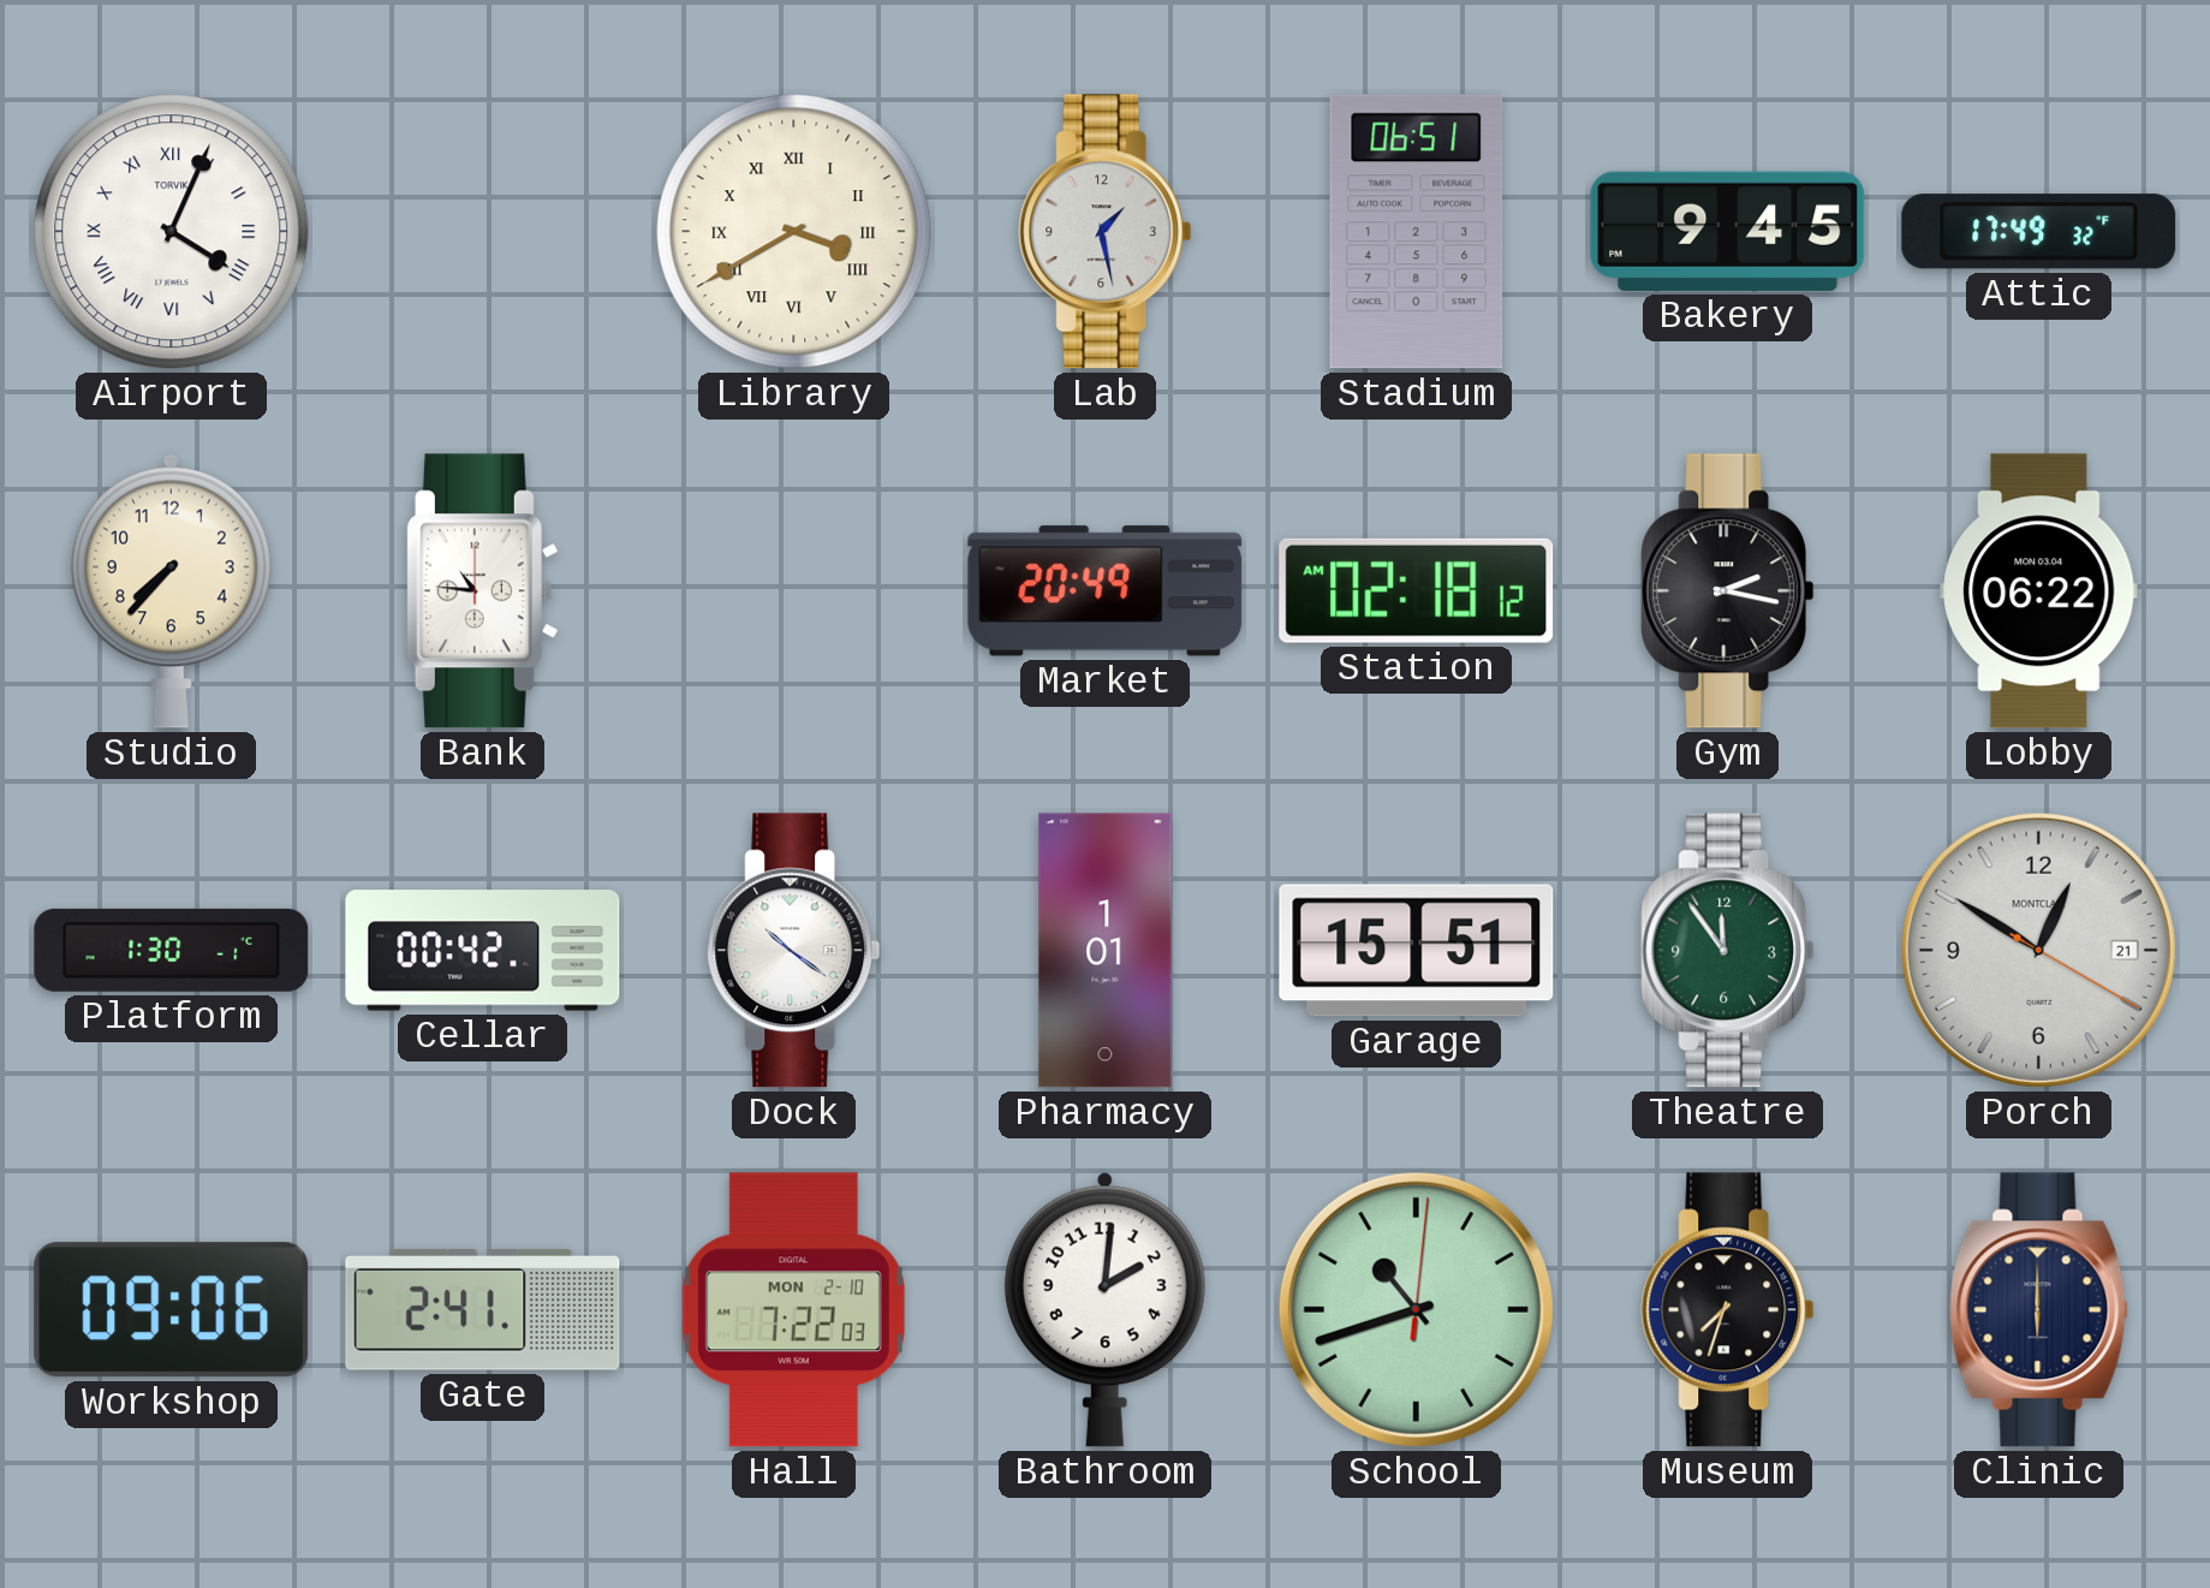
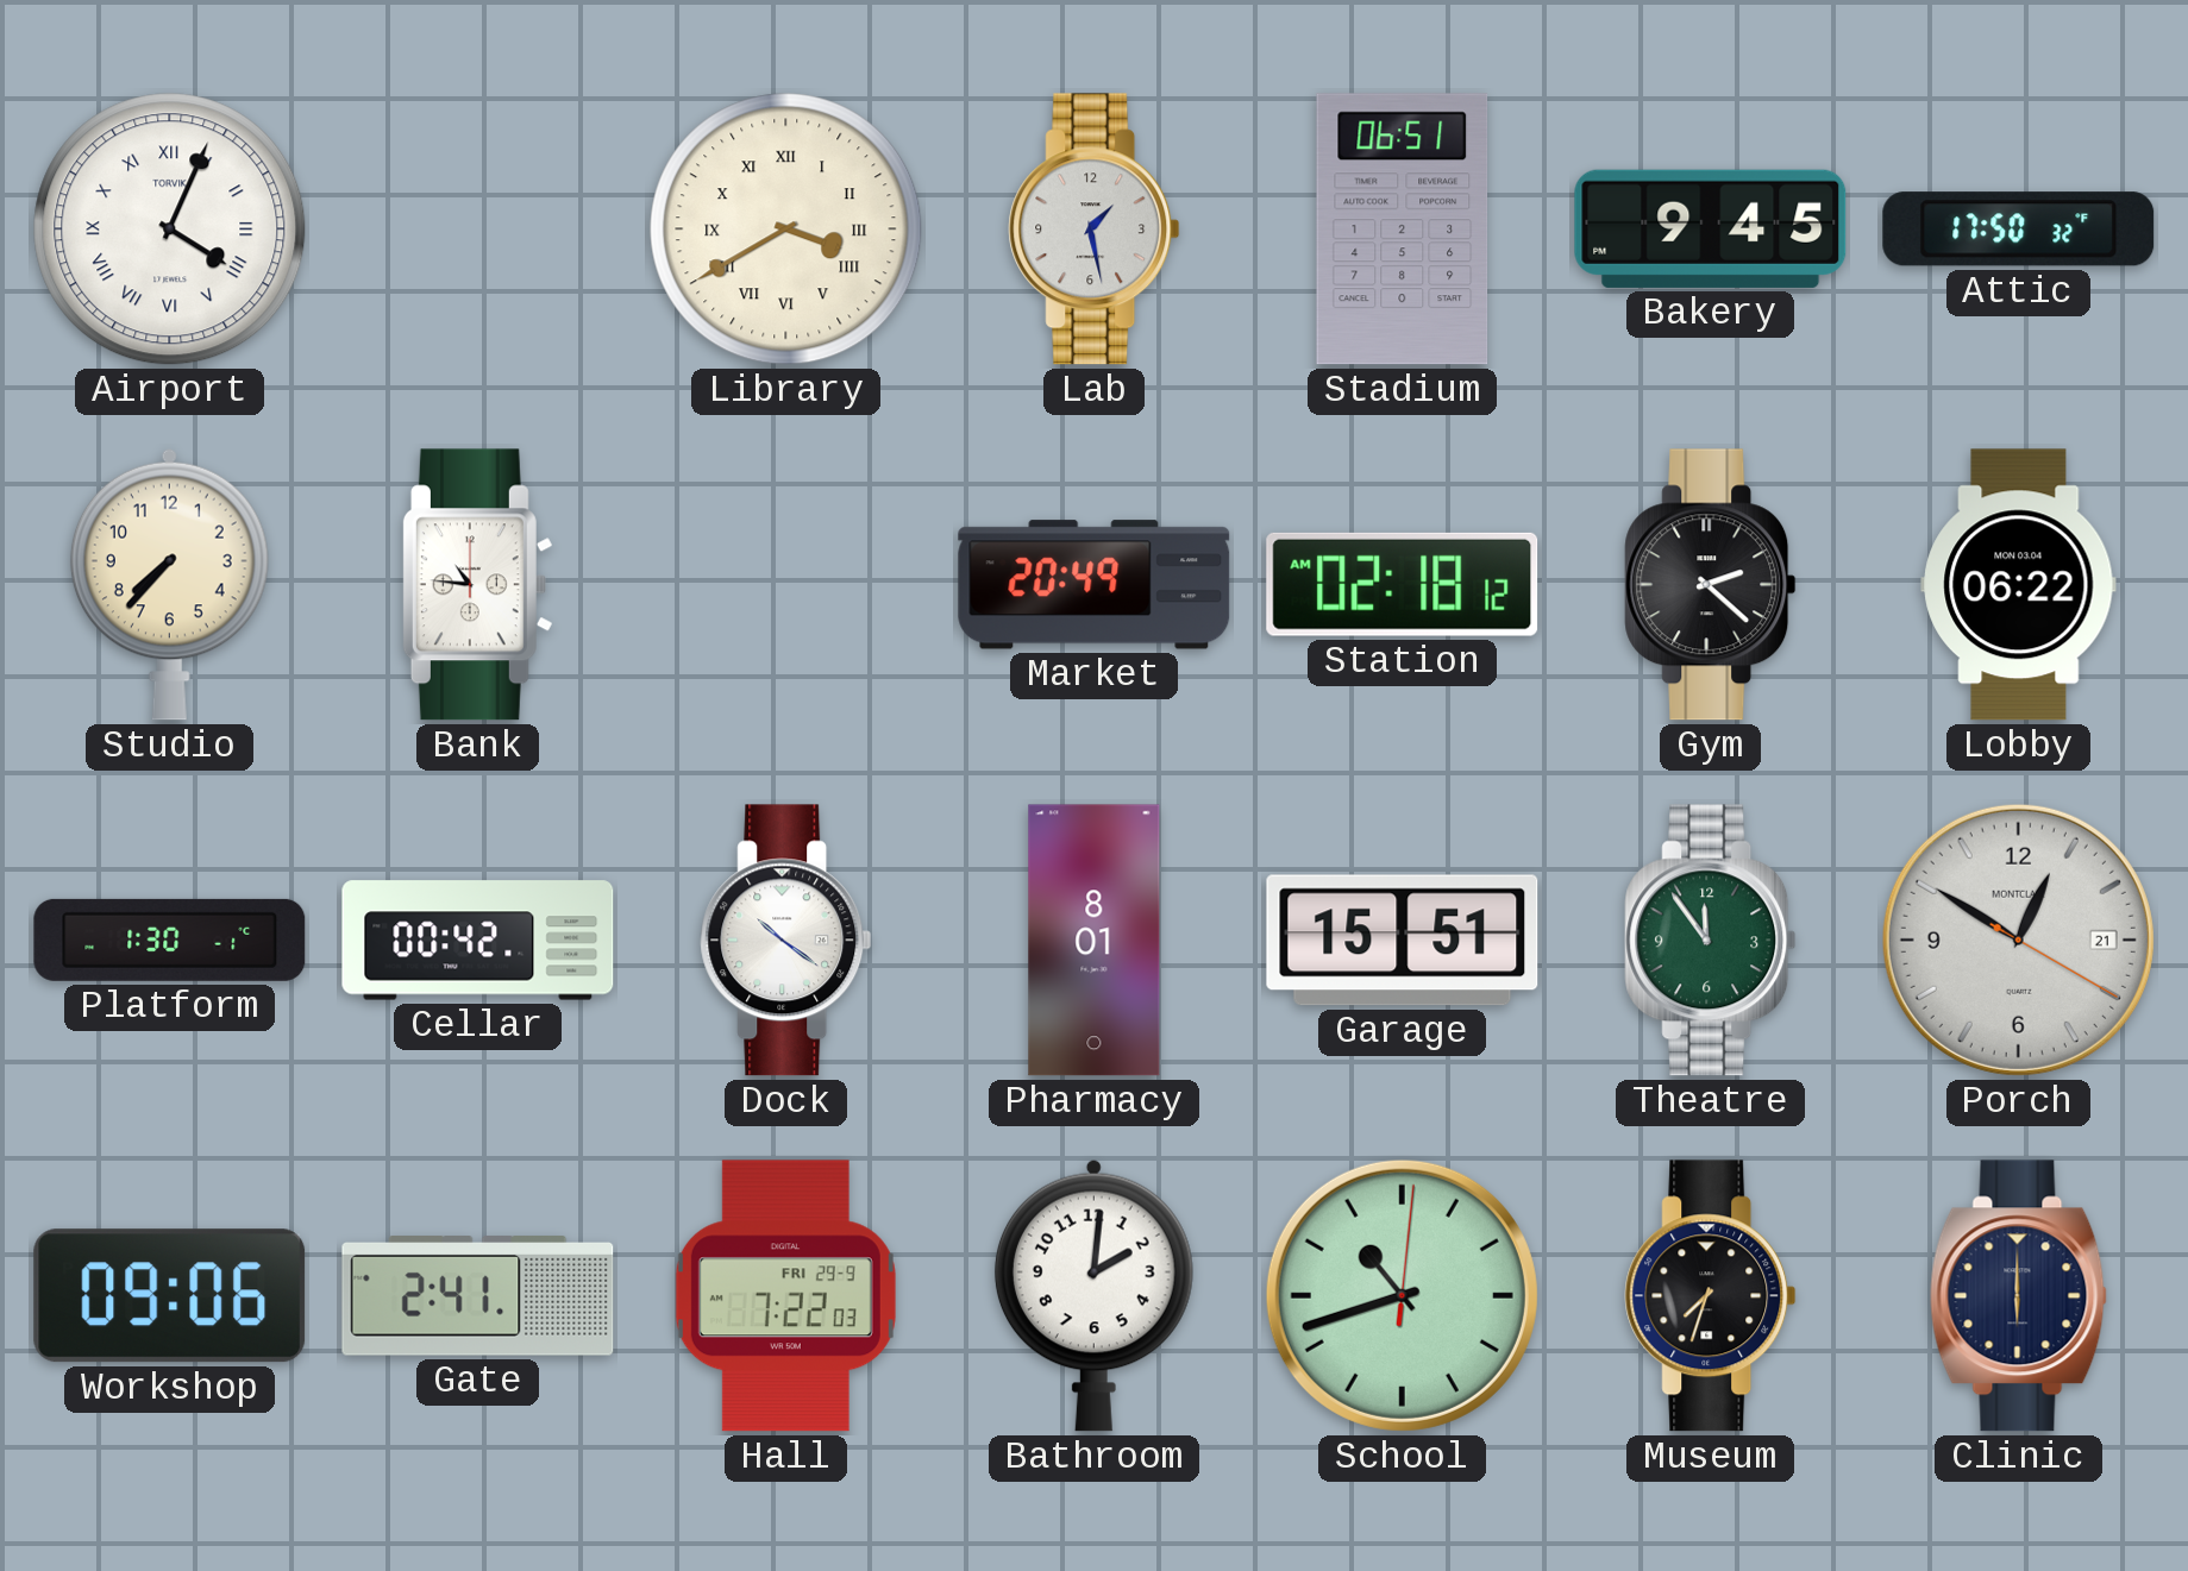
Attic: 17:49 -> 17:50
Gym: 2:17 -> 2:22
Pharmacy: 1:01 -> 8:01
Hall date: MON 2-10 -> FRI 29-9
